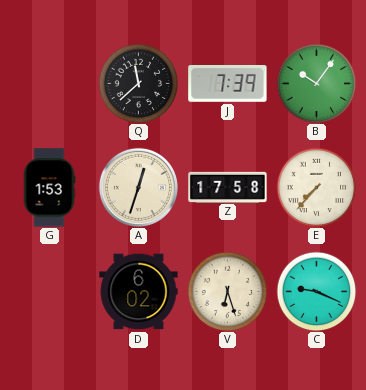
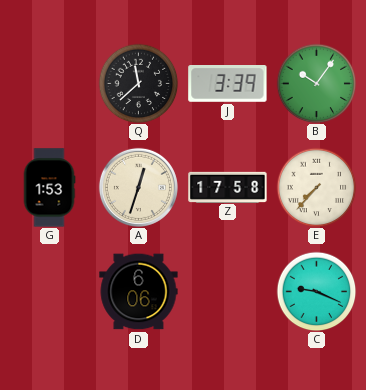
J: 7:39 -> 3:39
D: 6:02 -> 6:06
V: 6:27 -> none
